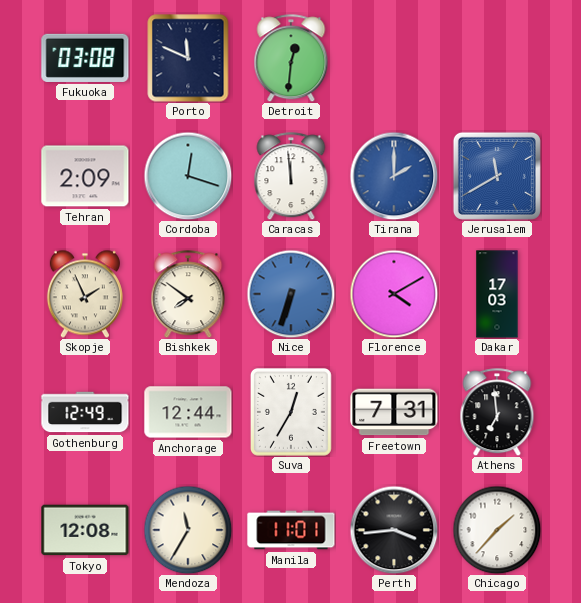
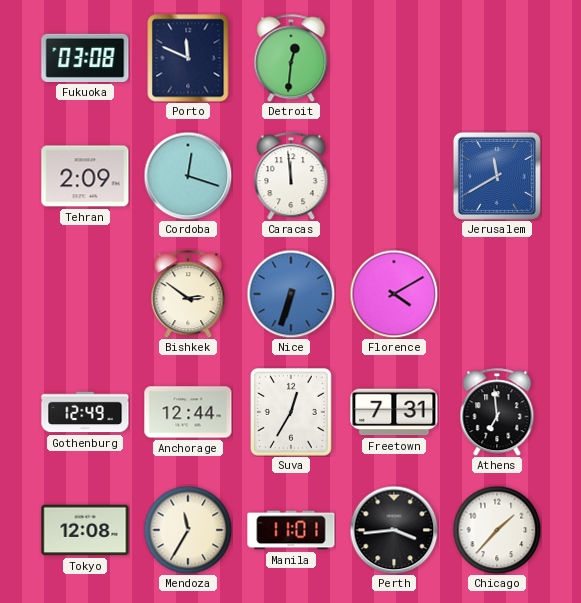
Tirana: 2:00 -> none
Skopje: 1:56 -> none
Bishkek: 7:51 -> 2:51
Dakar: 17:03 -> none
